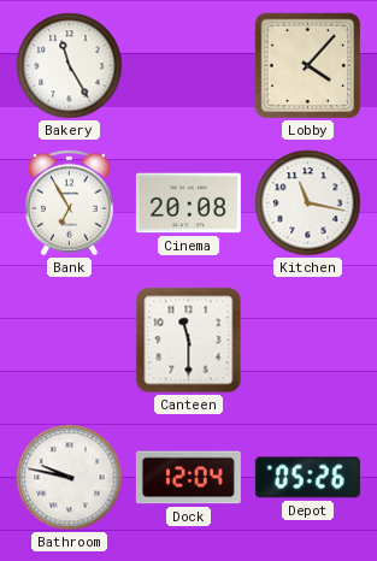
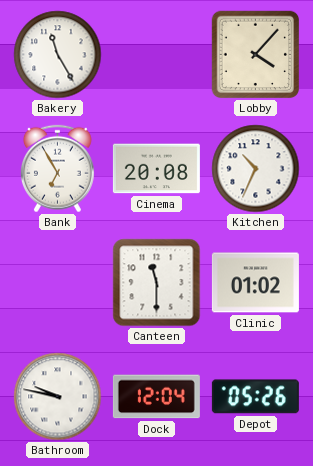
Kitchen: 11:17 -> 10:34
Clinic: none -> 01:02
